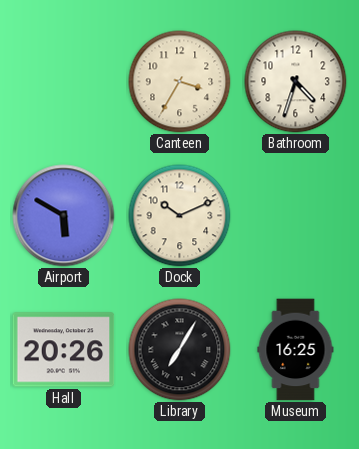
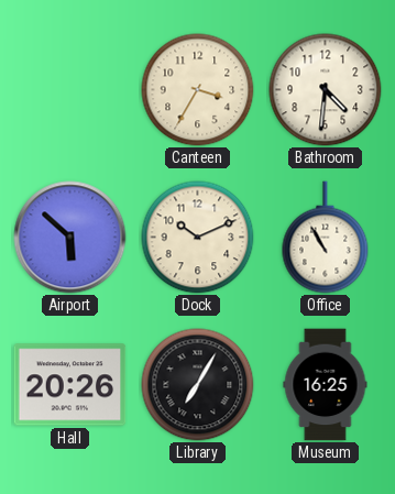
Bathroom: 4:33 -> 4:31
Airport: 5:50 -> 5:52
Office: none -> 10:55
